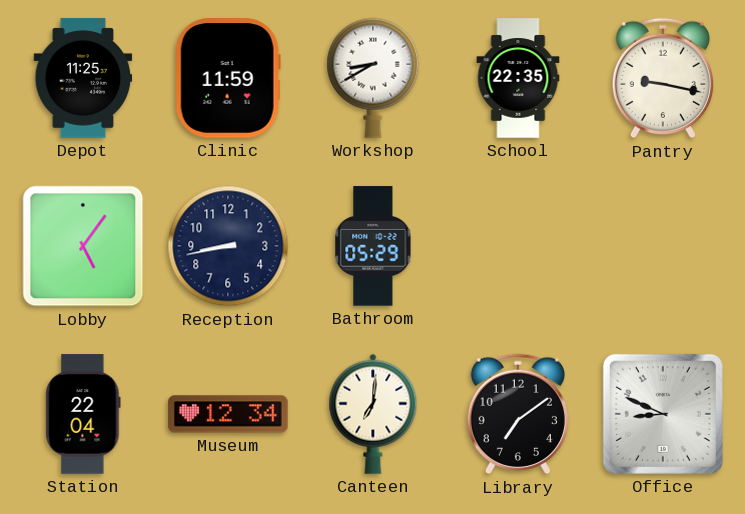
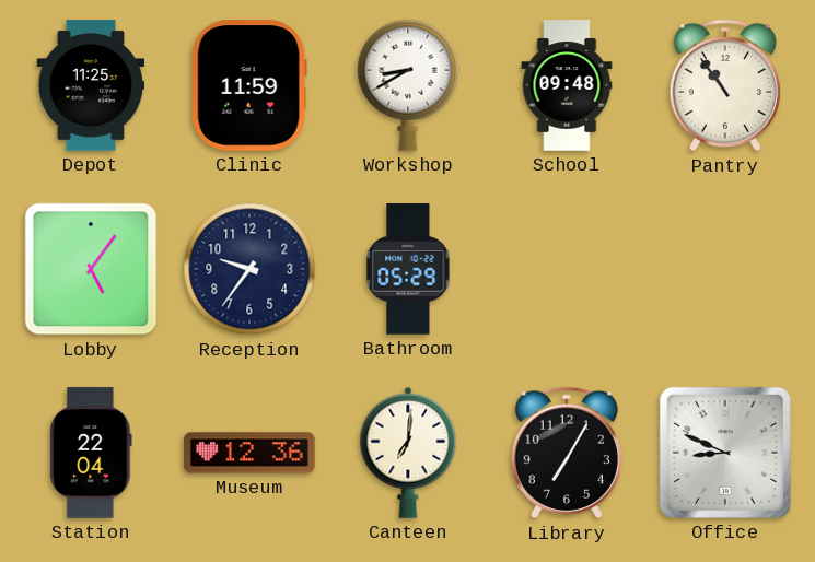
School: 22:35 -> 09:48
Pantry: 9:17 -> 10:54
Reception: 8:43 -> 9:36
Museum: 12:34 -> 12:36
Library: 7:09 -> 7:05
